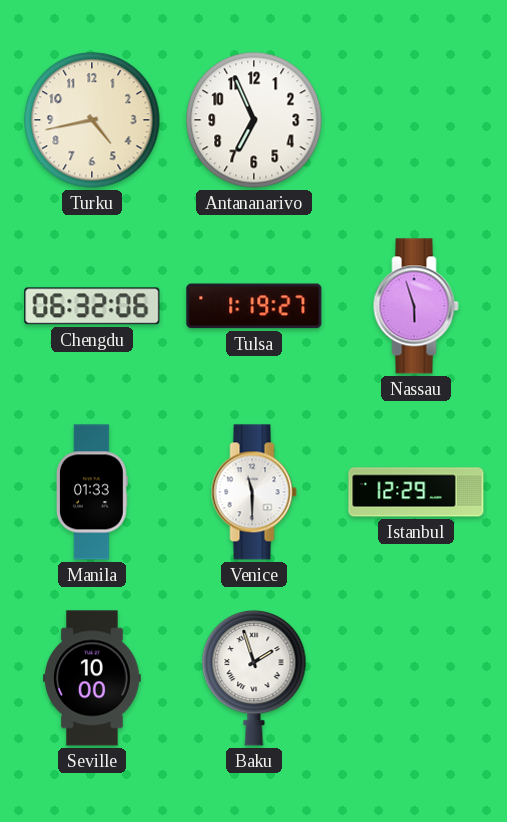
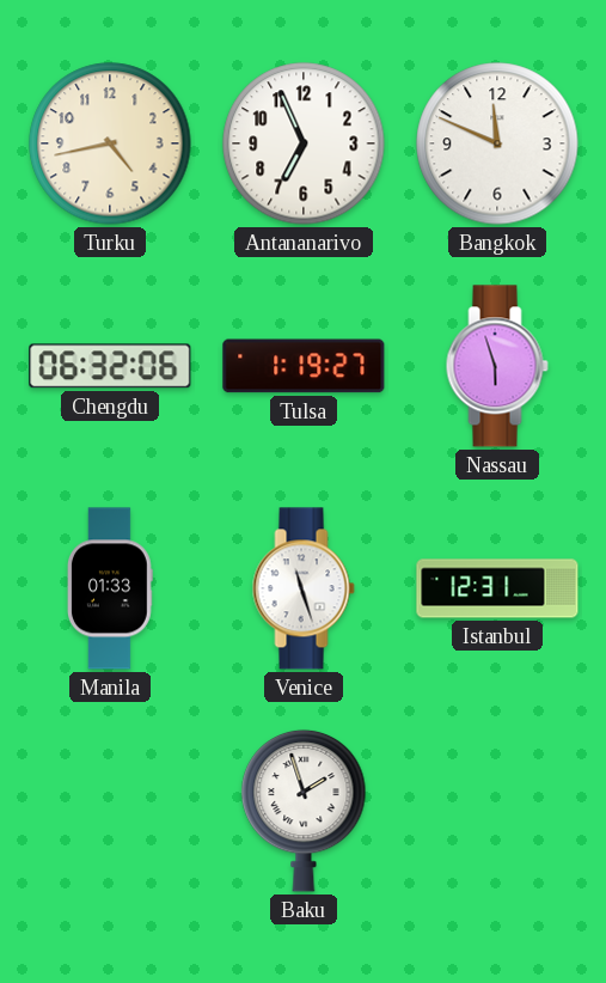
Bangkok: none -> 11:49
Venice: 11:30 -> 11:27
Istanbul: 12:29 -> 12:31
Seville: 10:00 -> none
